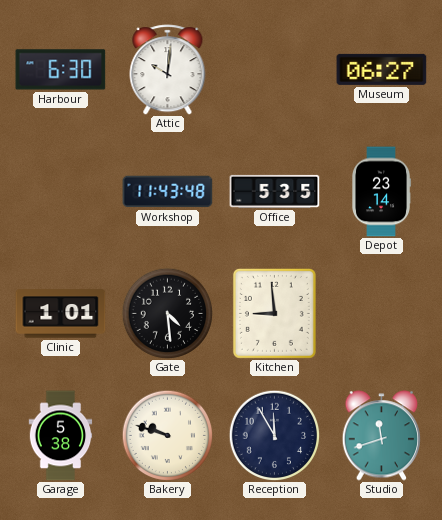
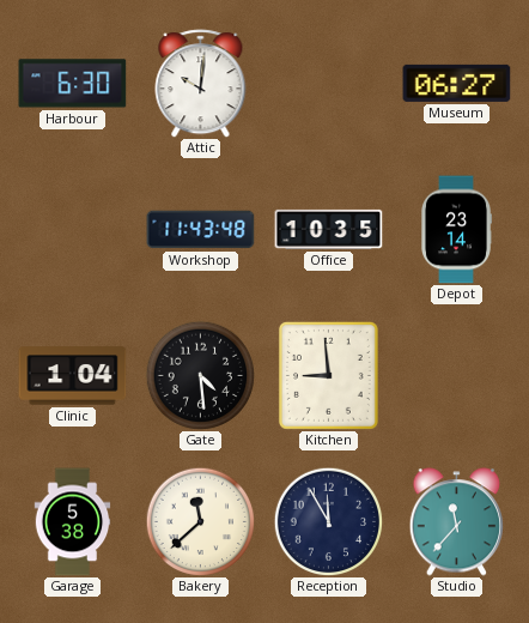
Office: 5:35 -> 10:35
Clinic: 1:01 -> 1:04
Bakery: 9:48 -> 11:38
Studio: 11:42 -> 11:37
